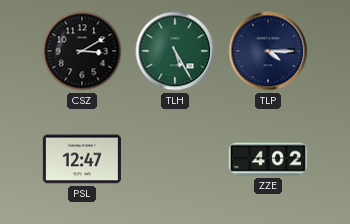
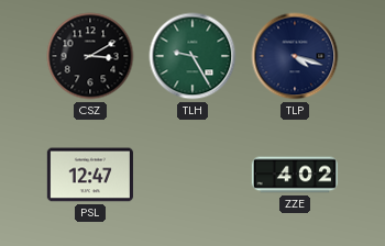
TLH: 5:25 -> 9:25
TLP: 4:15 -> 4:18
